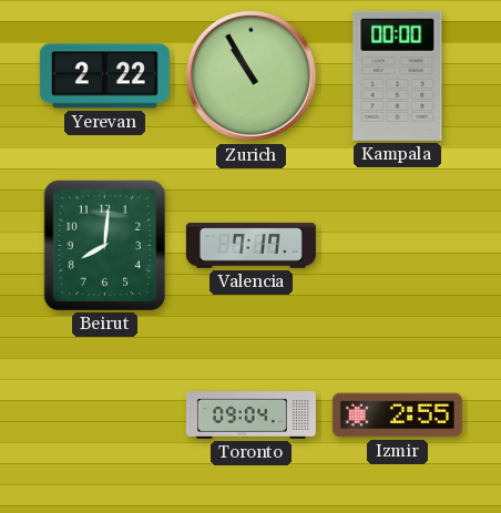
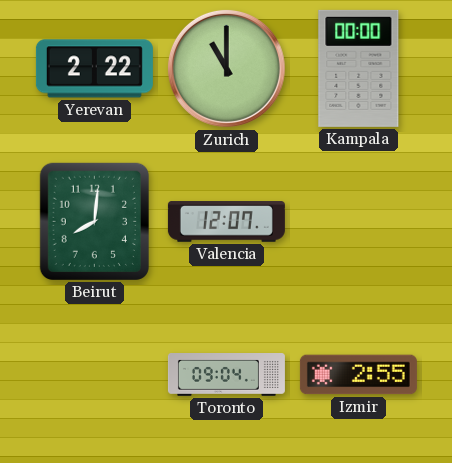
Zurich: 10:55 -> 11:00
Valencia: 7:17 -> 12:07
